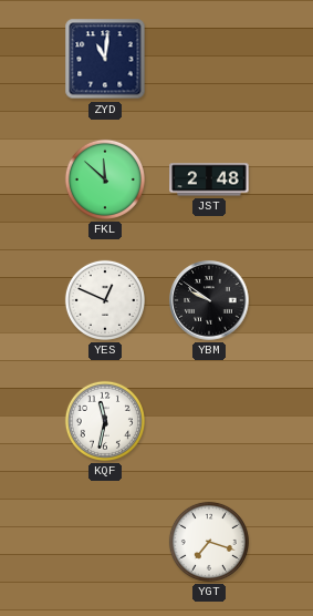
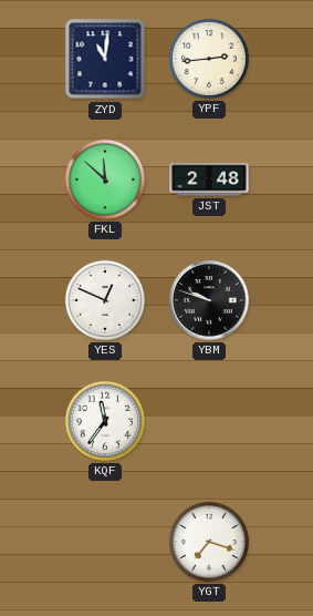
YPF: none -> 2:44
YBM: 9:51 -> 9:48
KQF: 11:32 -> 11:36
